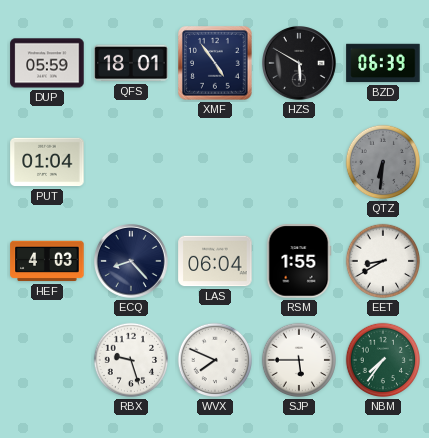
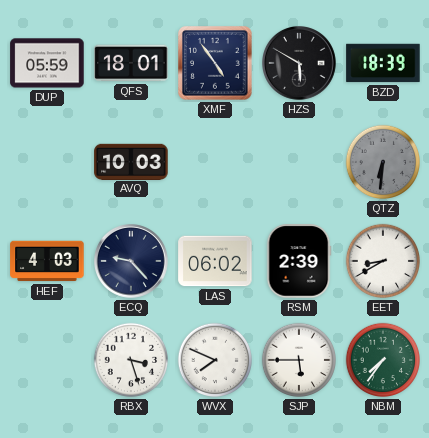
BZD: 06:39 -> 18:39
PUT: 01:04 -> none
AVQ: none -> 10:03
ECQ: 8:23 -> 9:23
LAS: 06:04 -> 06:02
RSM: 1:55 -> 2:39
RBX: 9:27 -> 3:27
